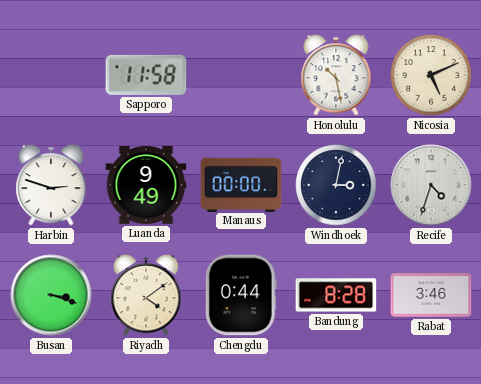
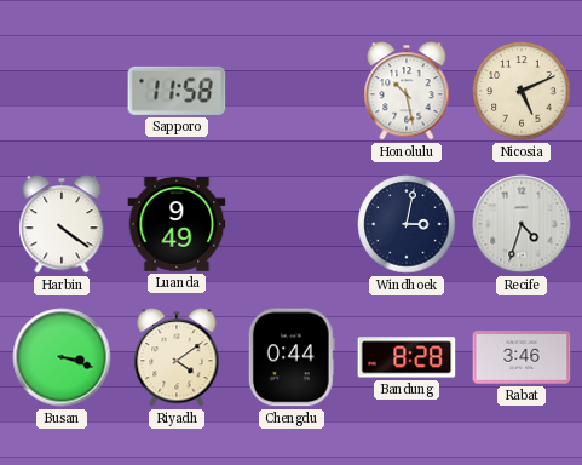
Harbin: 2:48 -> 4:21
Manaus: 00:00 -> none
